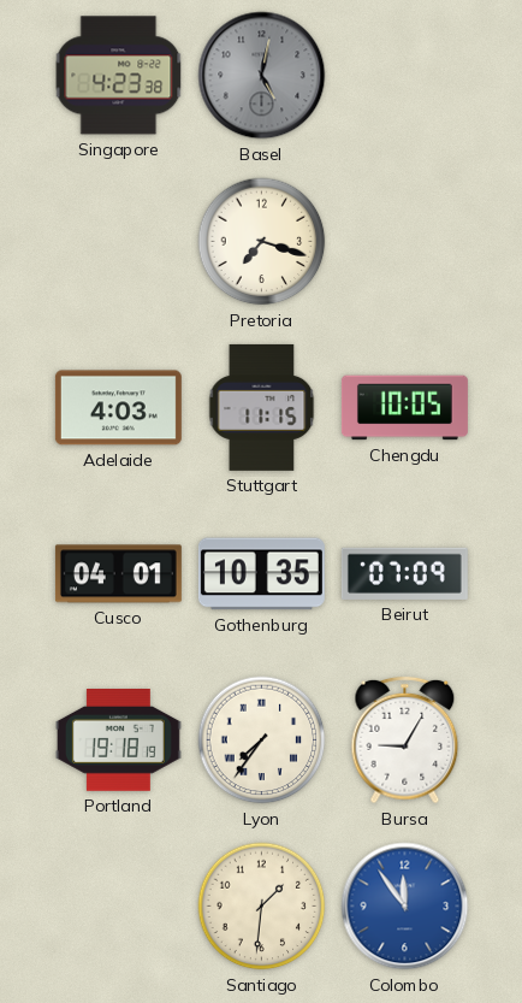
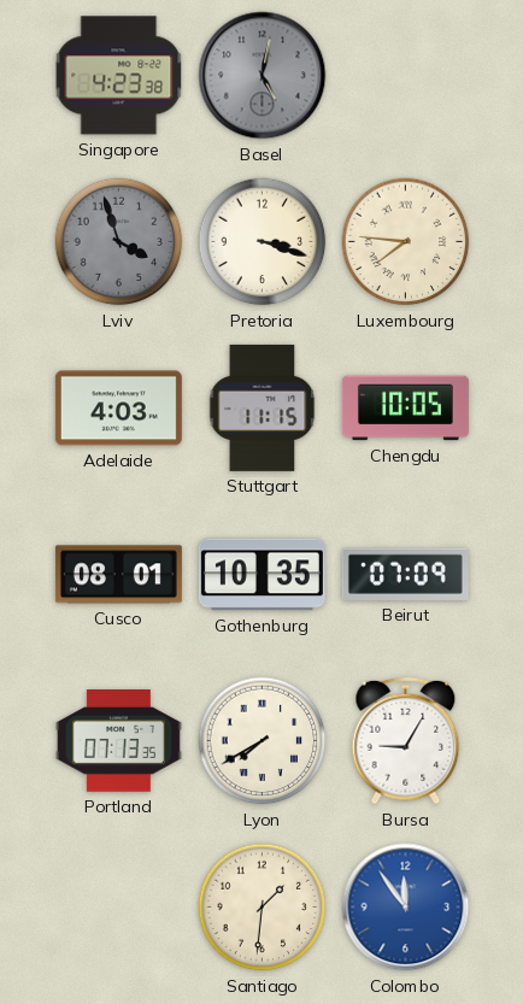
Lviv: none -> 3:57
Pretoria: 7:18 -> 3:18
Luxembourg: none -> 7:46
Cusco: 04:01 -> 08:01
Portland: 19:18 -> 07:13
Lyon: 7:36 -> 7:40
